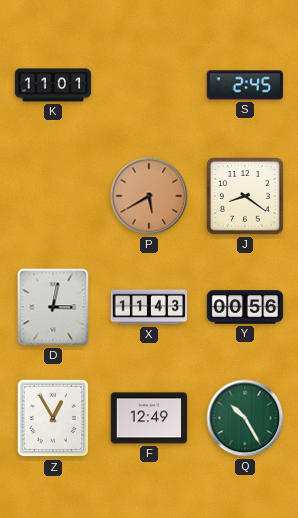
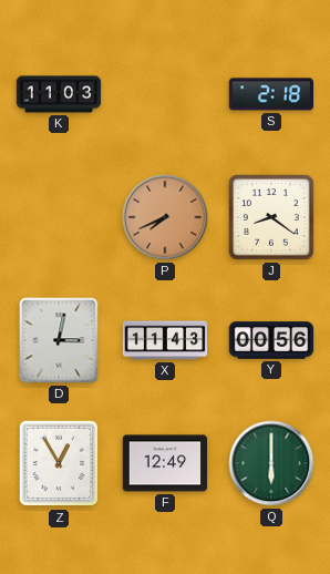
K: 11:01 -> 11:03
S: 2:45 -> 2:18
P: 5:40 -> 7:41
Q: 10:25 -> 6:00
